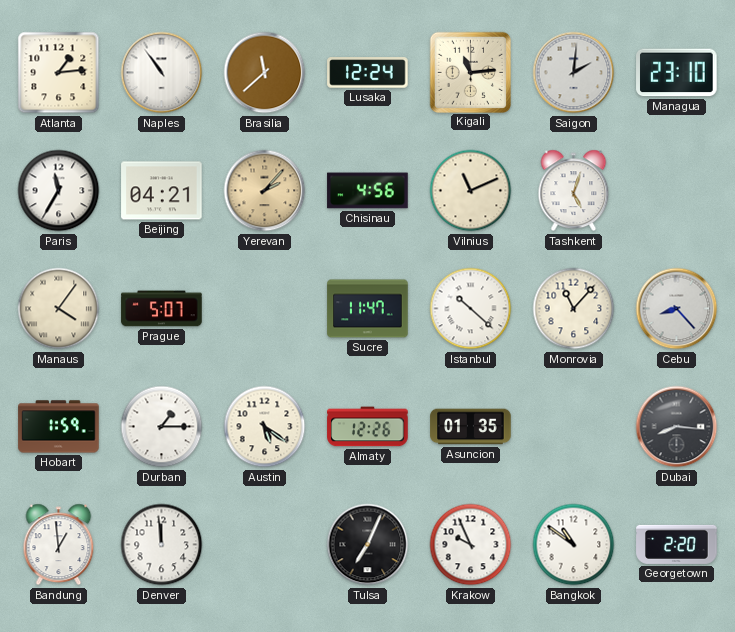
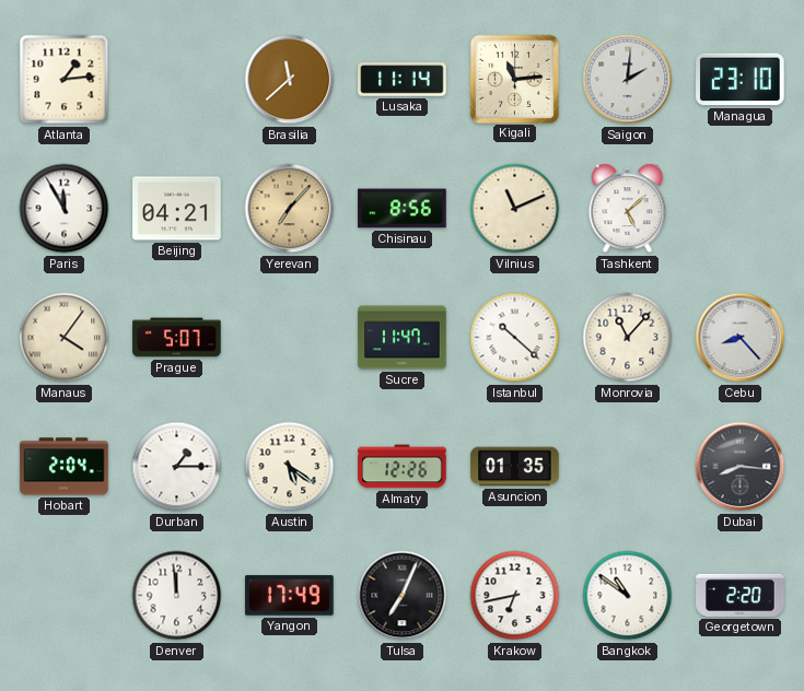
Naples: 10:54 -> none
Lusaka: 12:24 -> 11:14
Paris: 11:35 -> 11:55
Yerevan: 2:07 -> 7:07
Chisinau: 4:56 -> 8:56
Tashkent: 5:03 -> 5:08
Hobart: 1:59 -> 2:04
Bandung: 12:59 -> none
Yangon: none -> 17:49
Krakow: 9:56 -> 6:43
